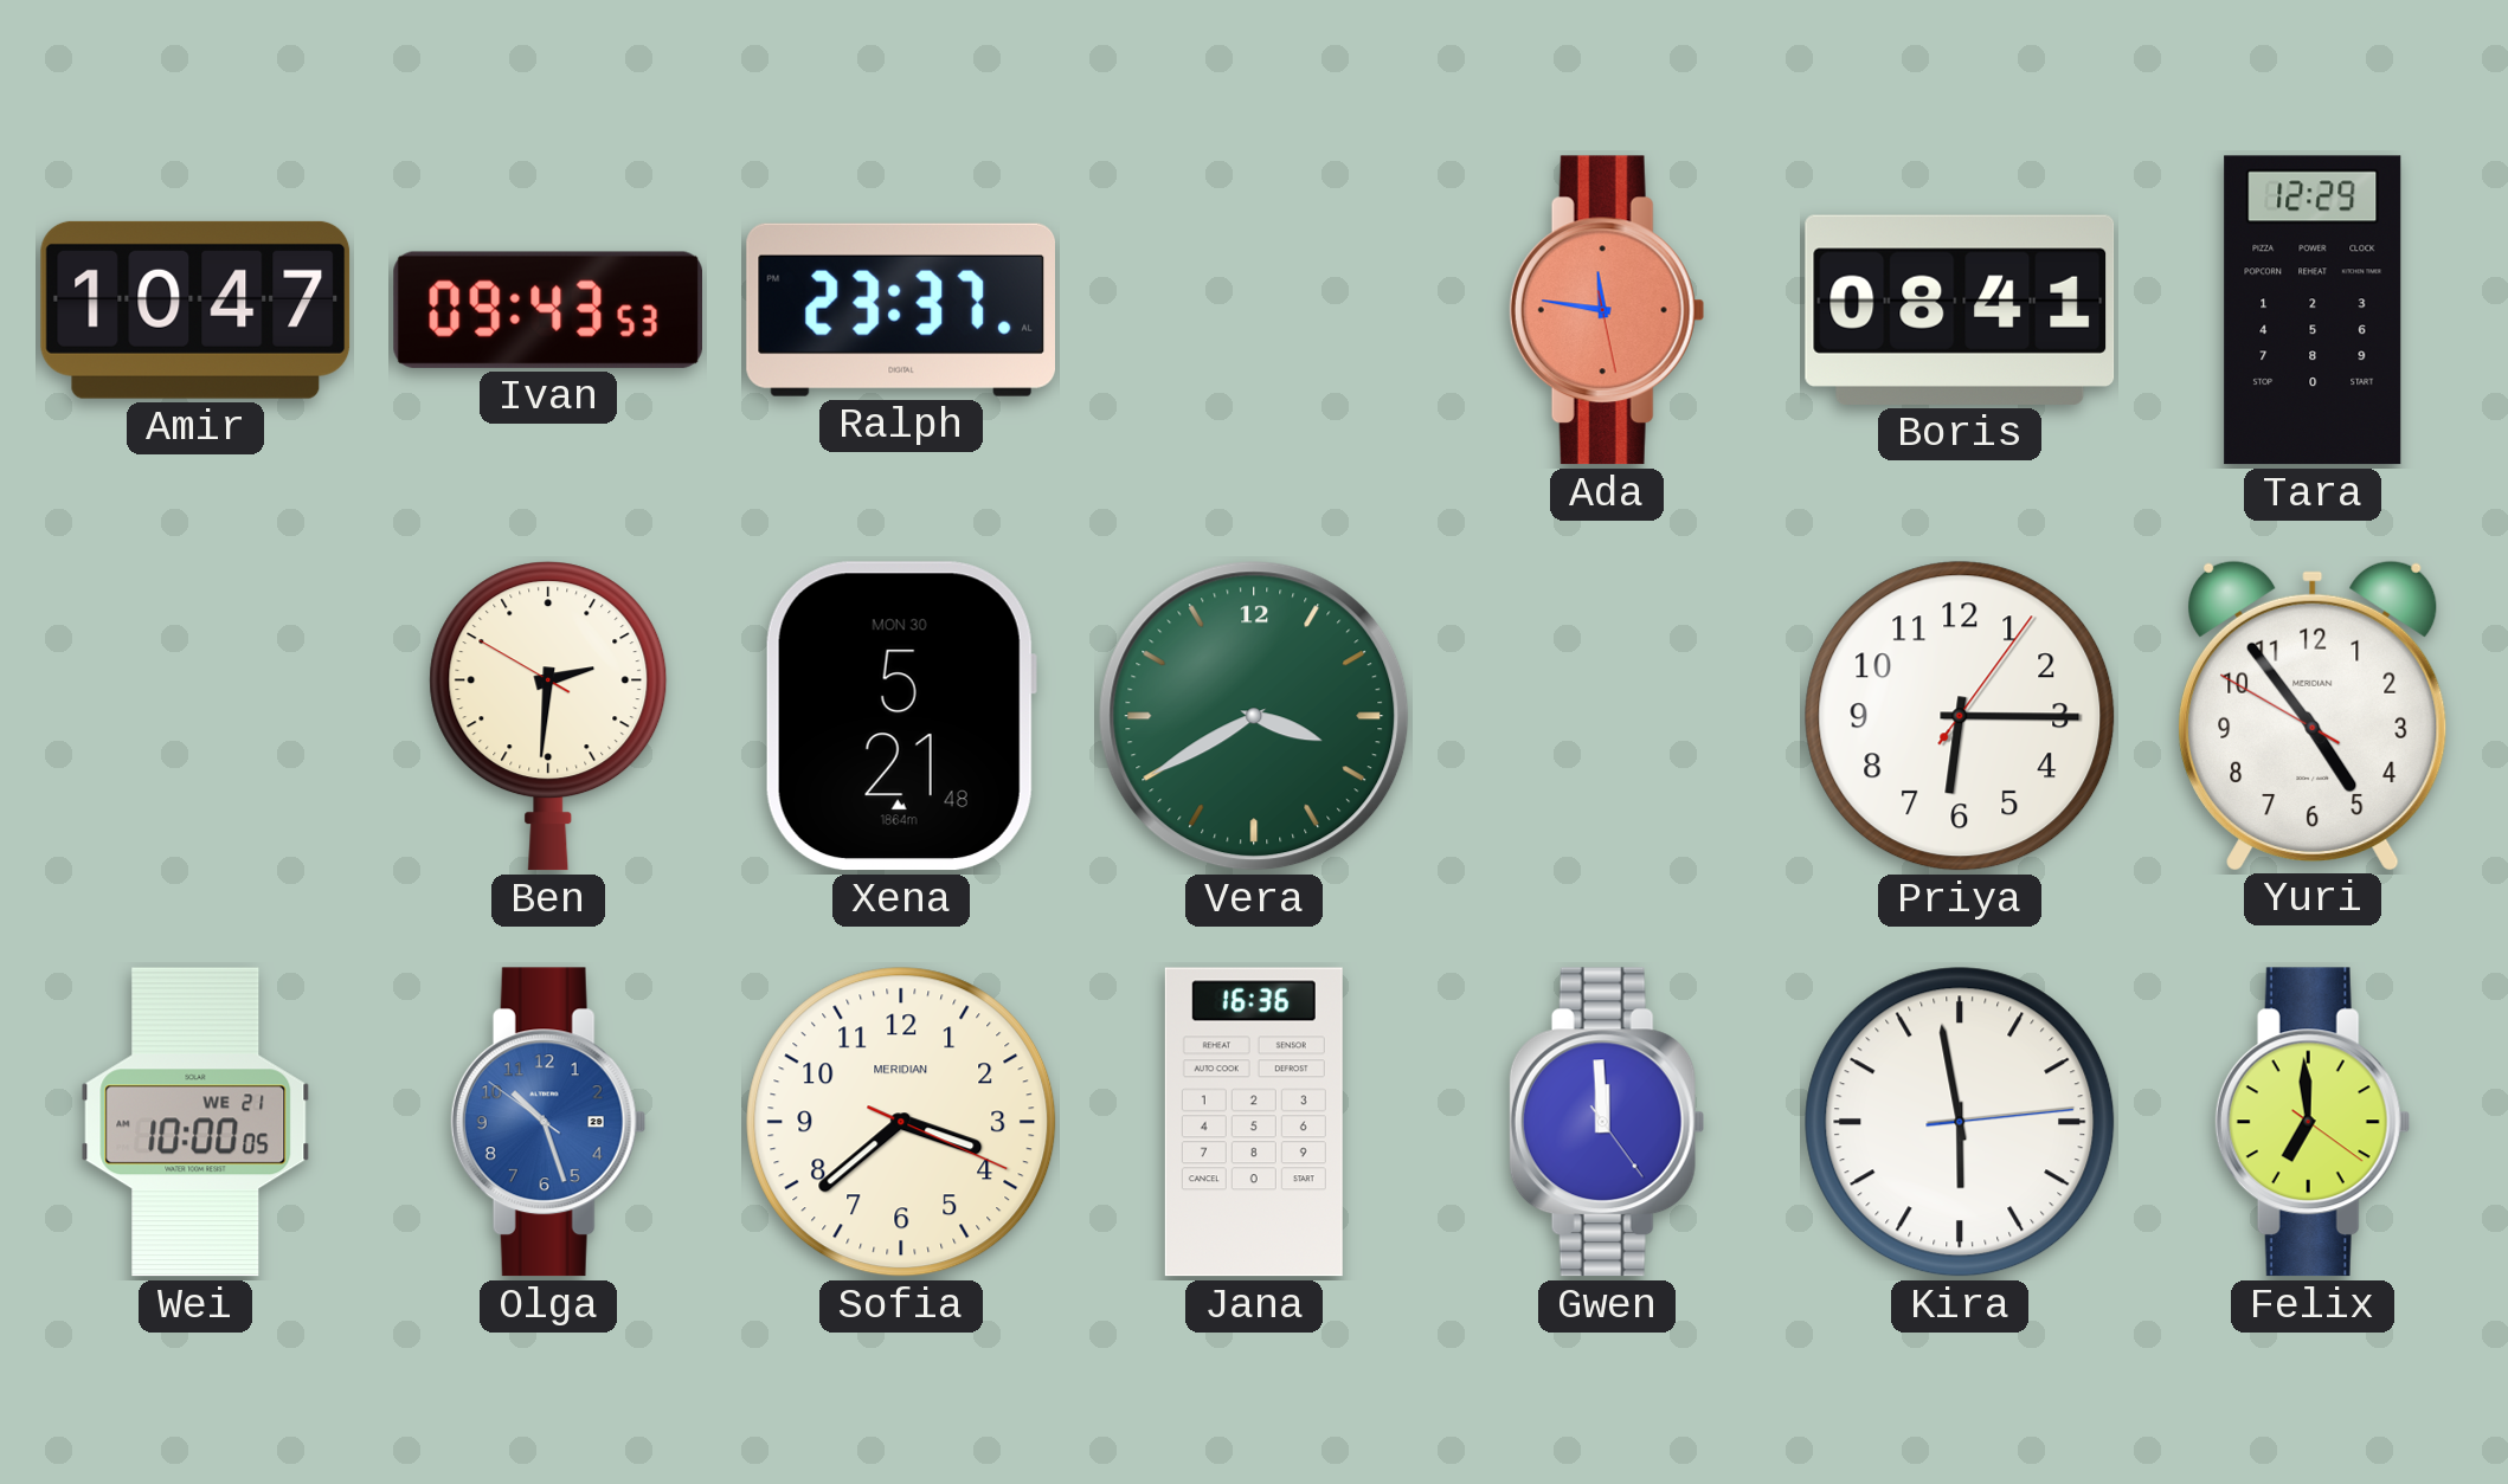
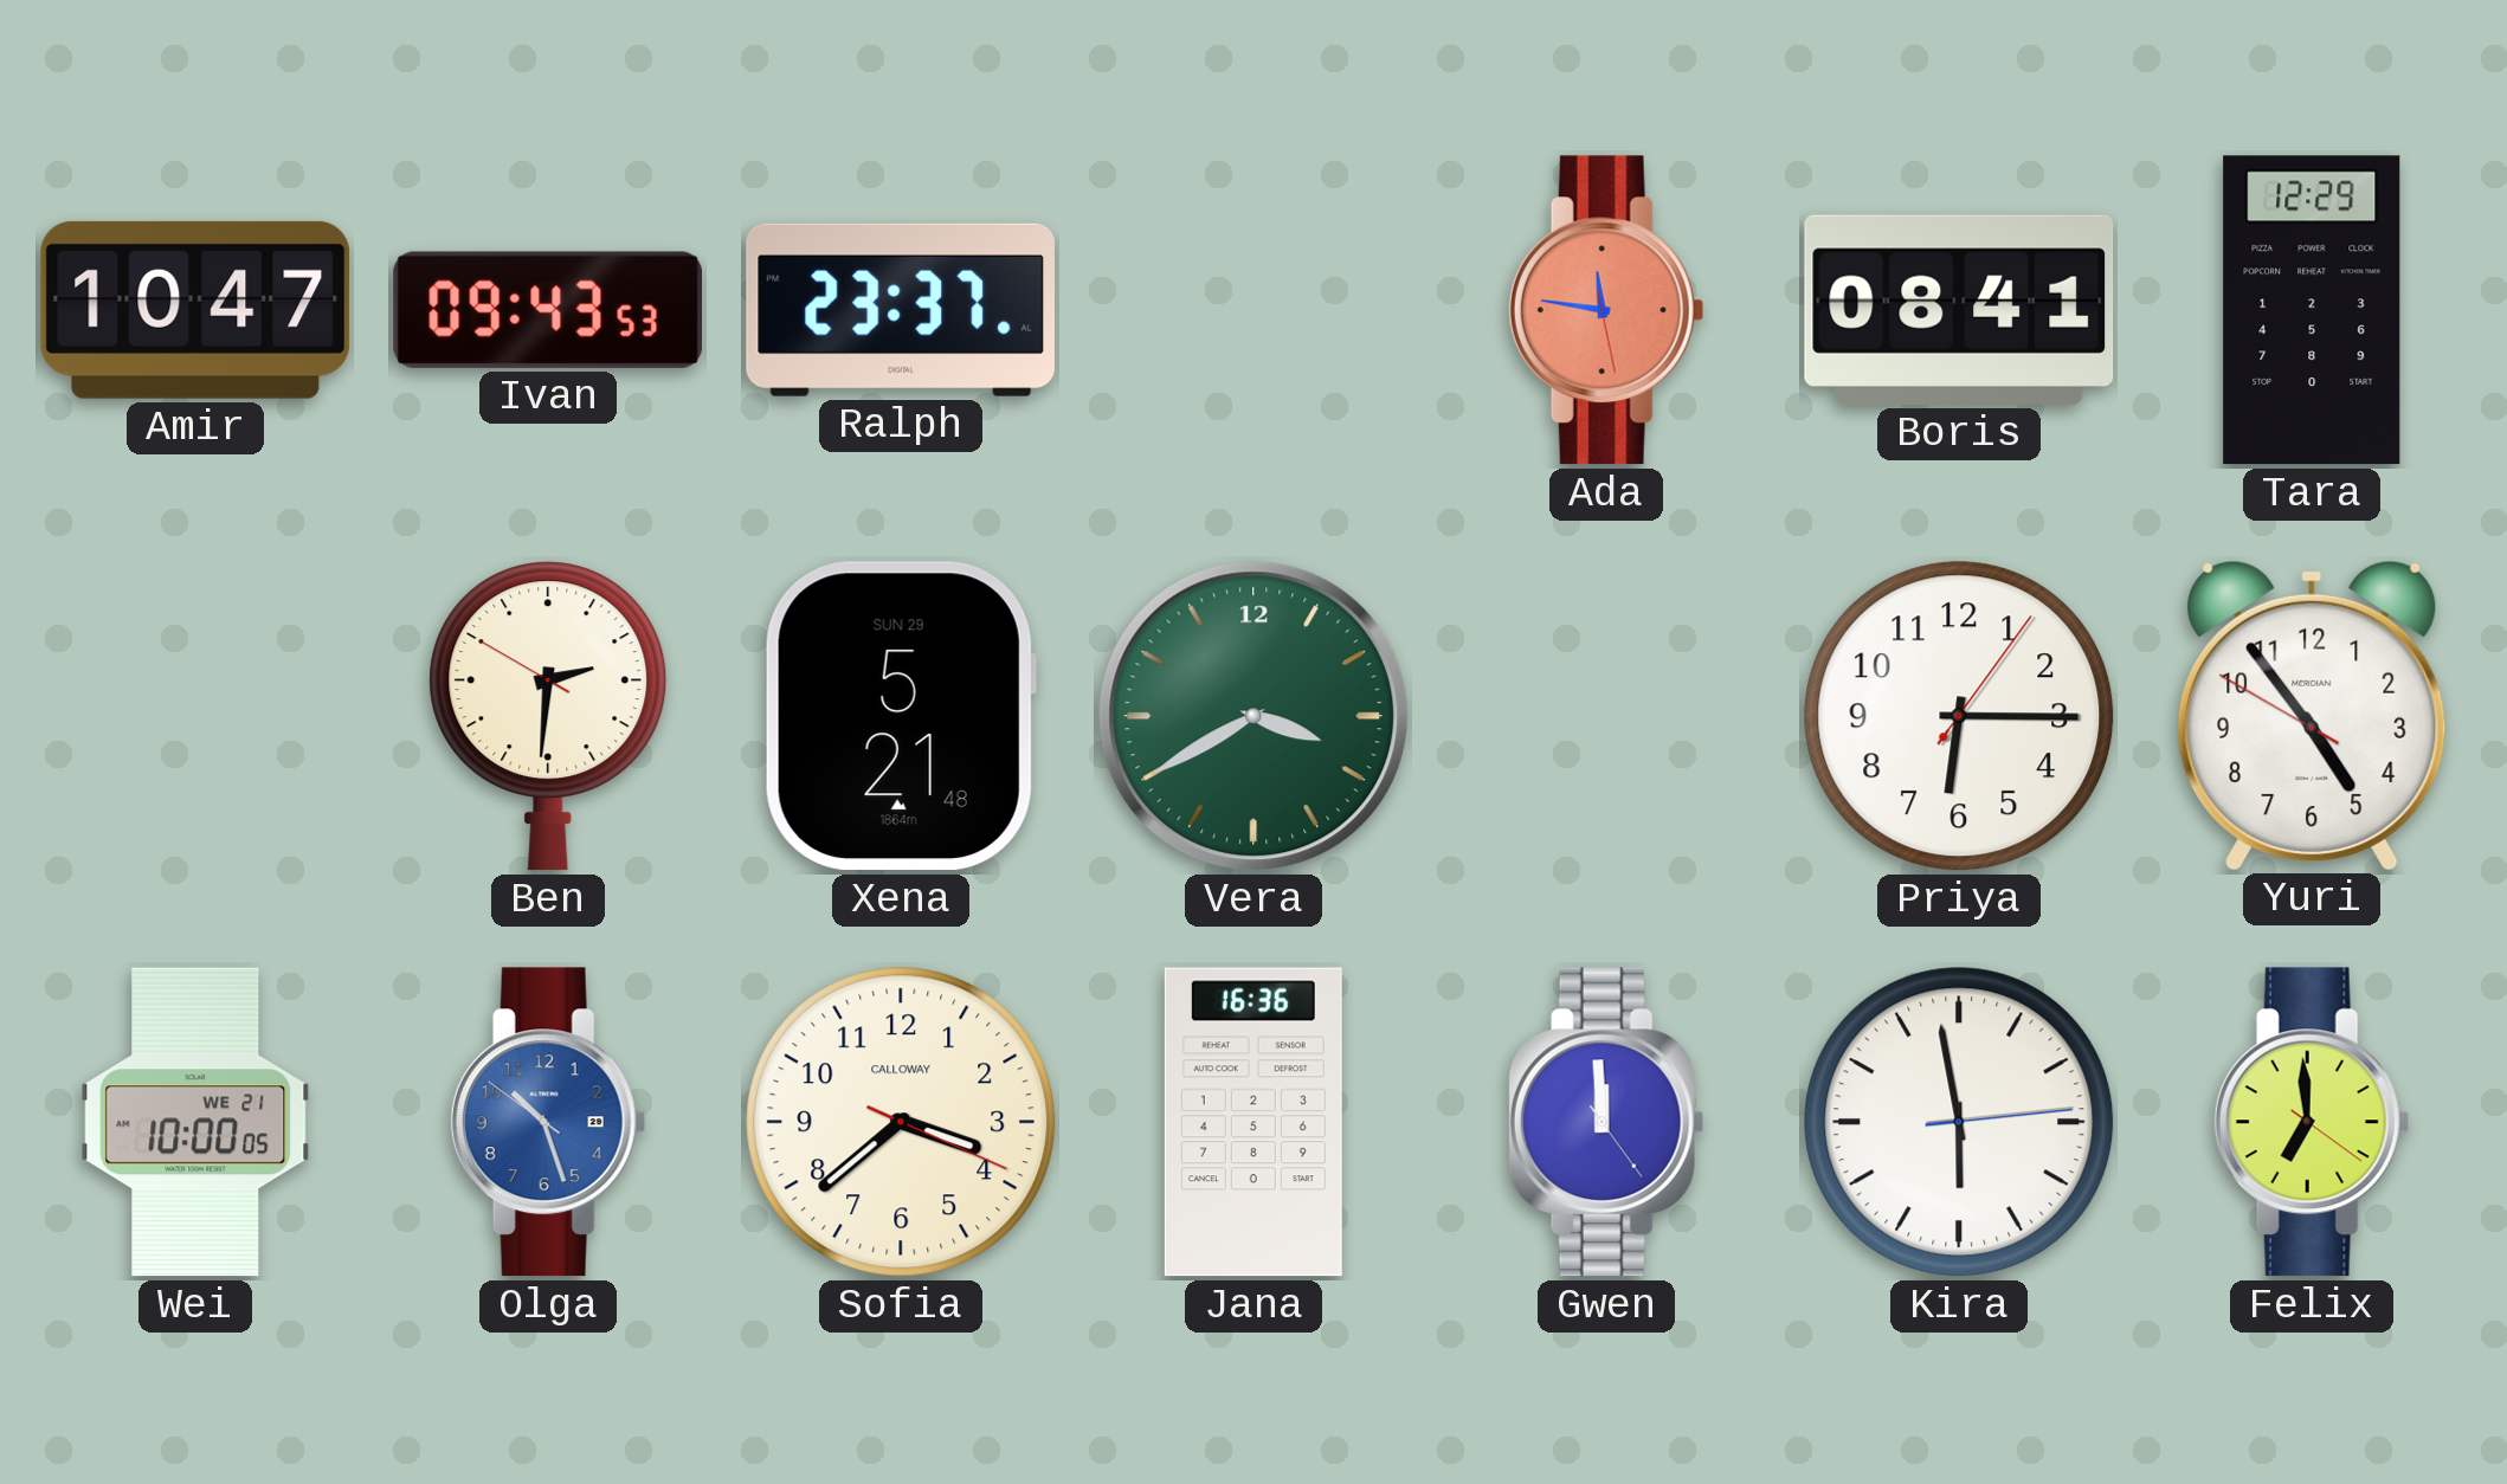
Xena date: MON 30 -> SUN 29
Sofia brand: MERIDIAN -> CALLOWAY
